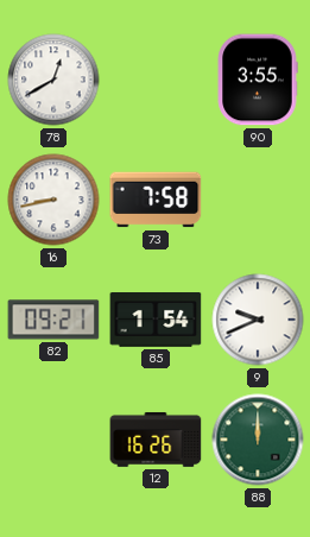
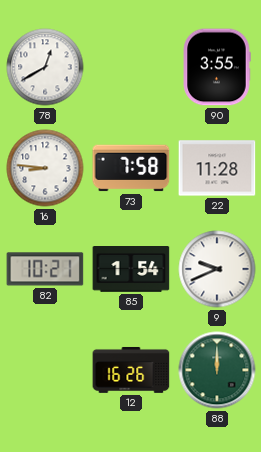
16: 8:43 -> 8:46
22: none -> 11:28
82: 09:21 -> 10:21
